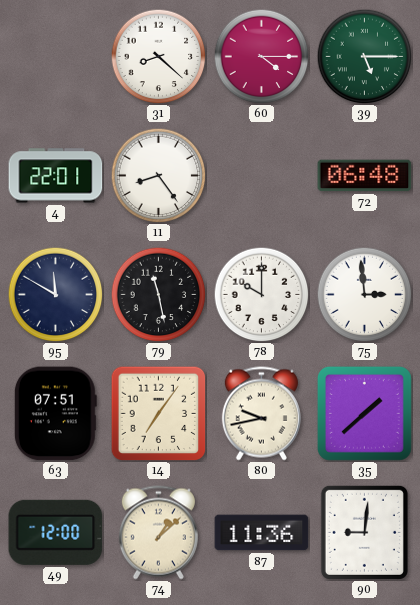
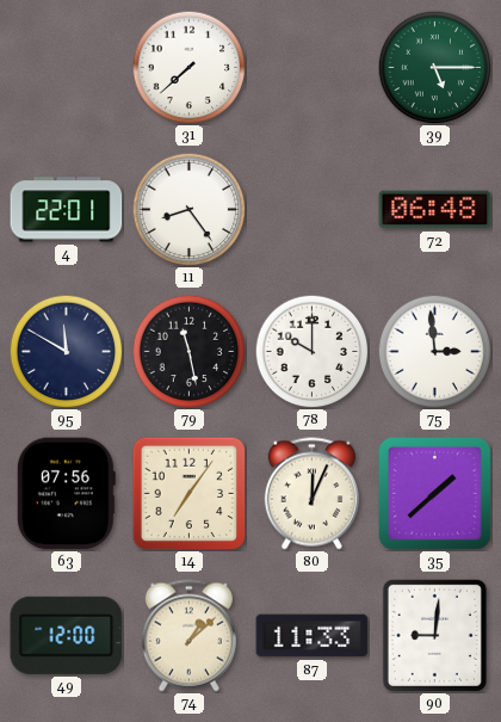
31: 8:22 -> 7:38
60: 4:15 -> none
63: 07:51 -> 07:56
80: 9:43 -> 12:04
87: 11:36 -> 11:33
